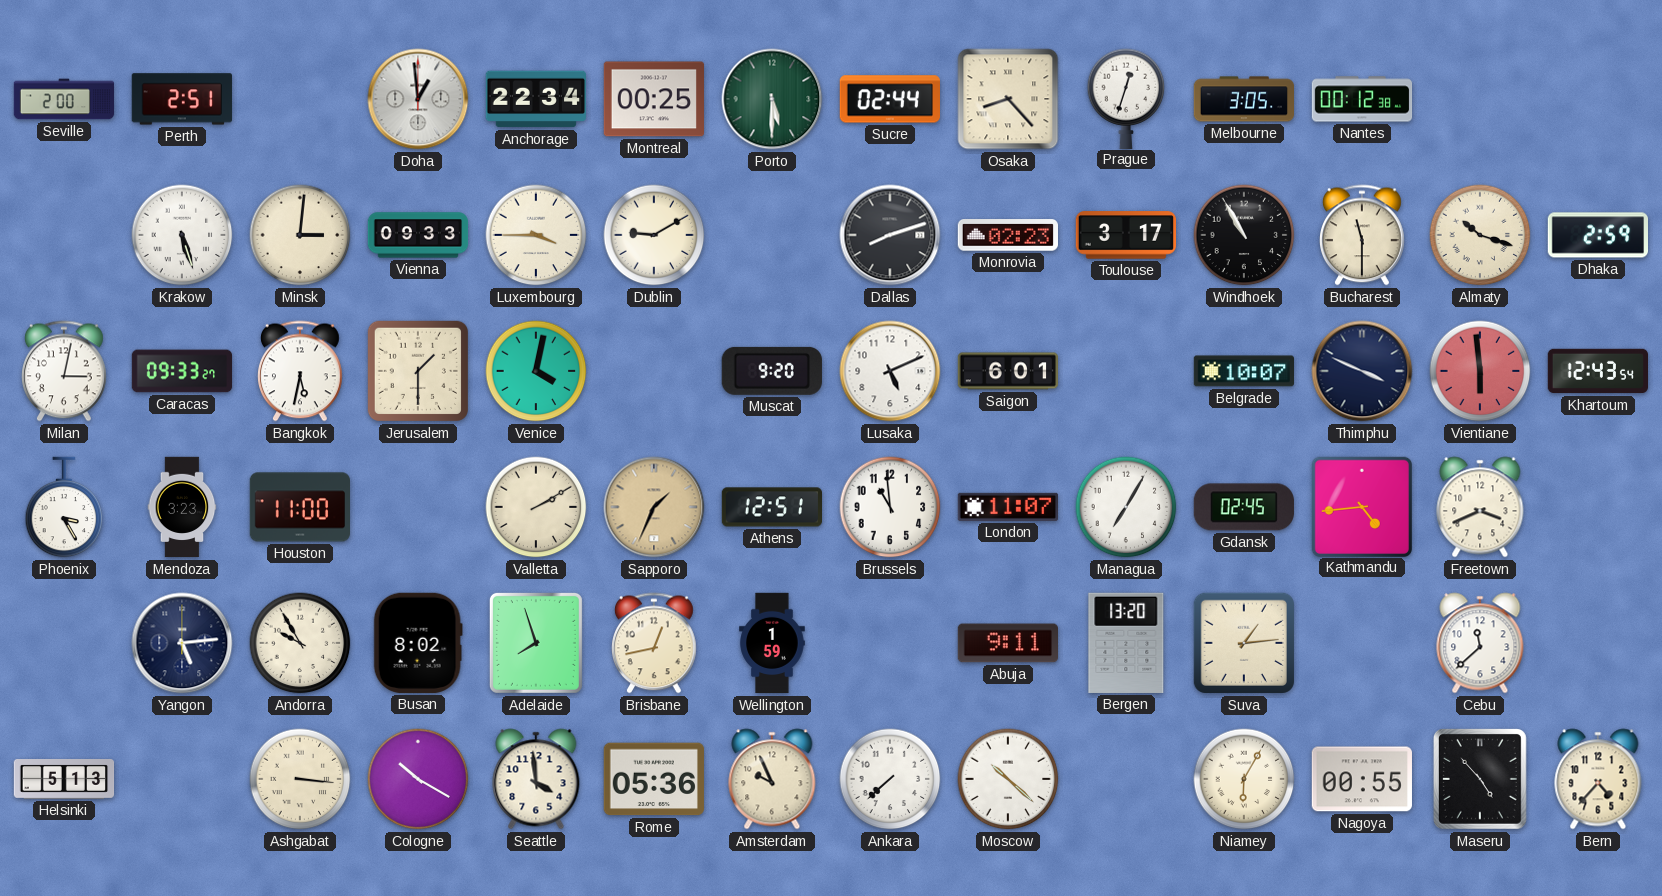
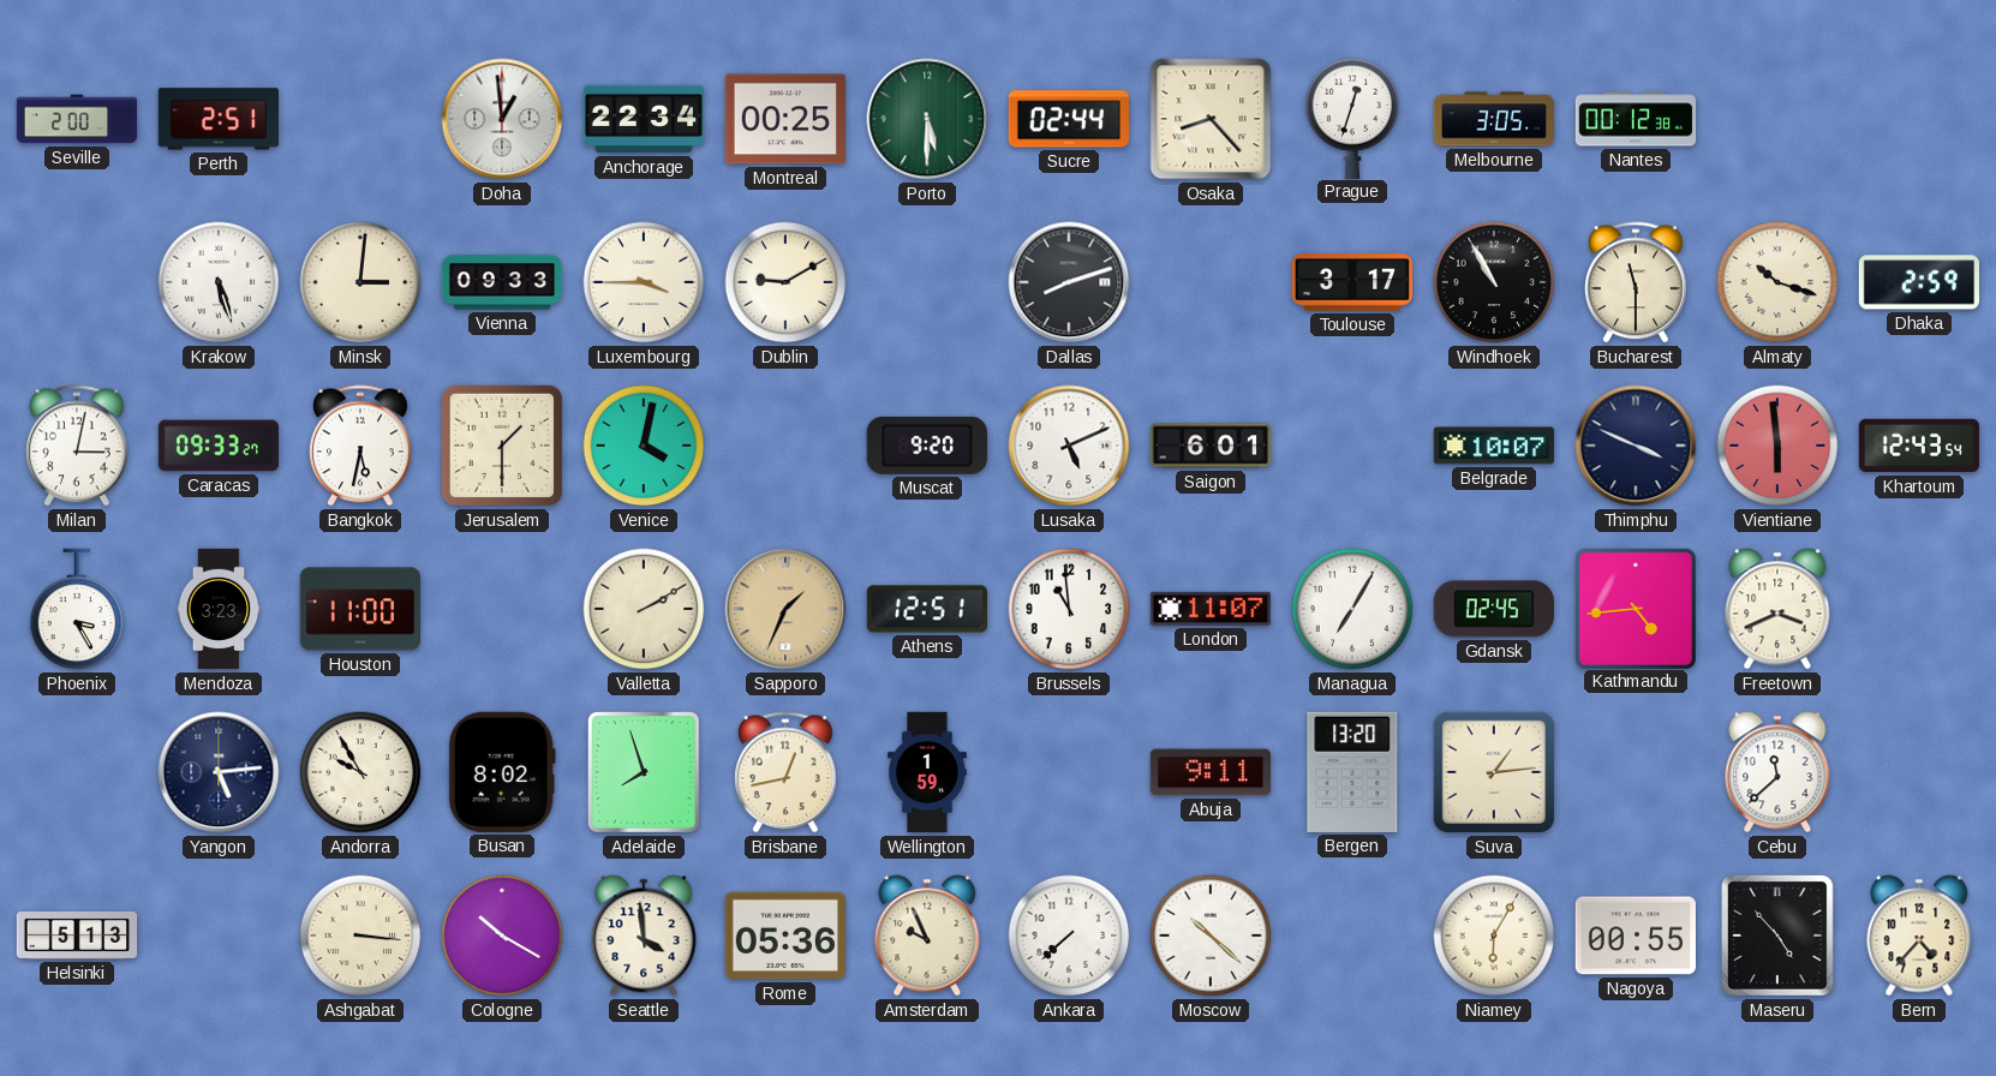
Monrovia: 02:23 -> none
